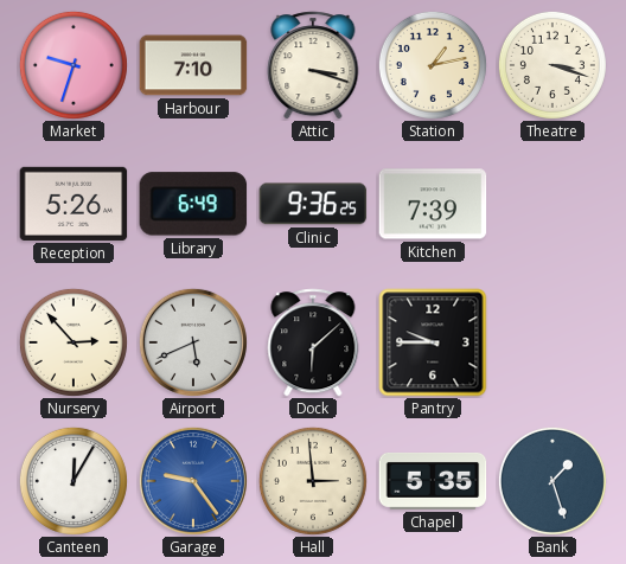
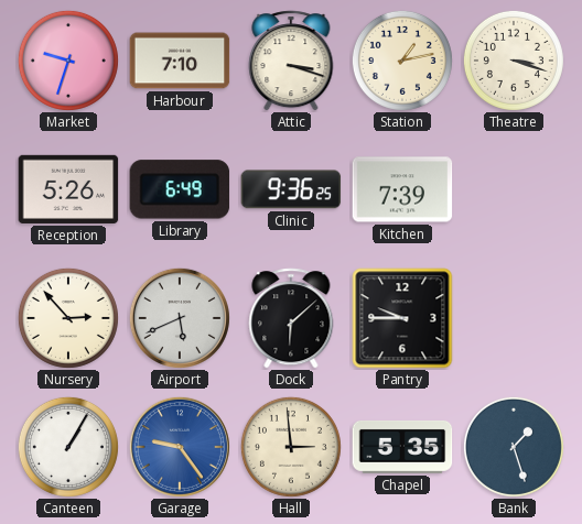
Canteen: 12:05 -> 1:05
